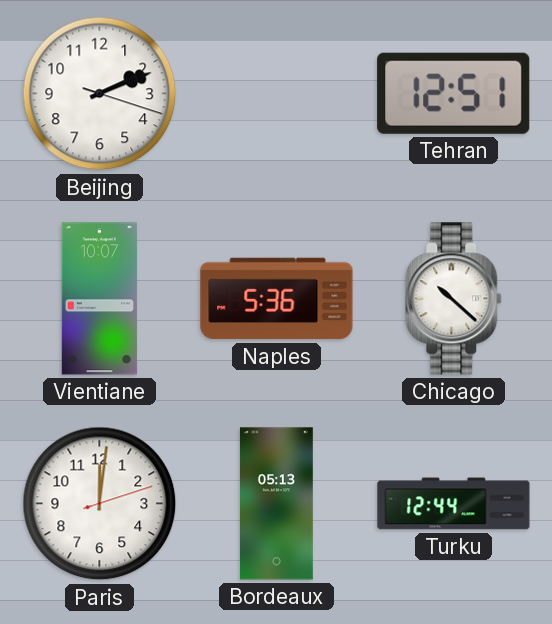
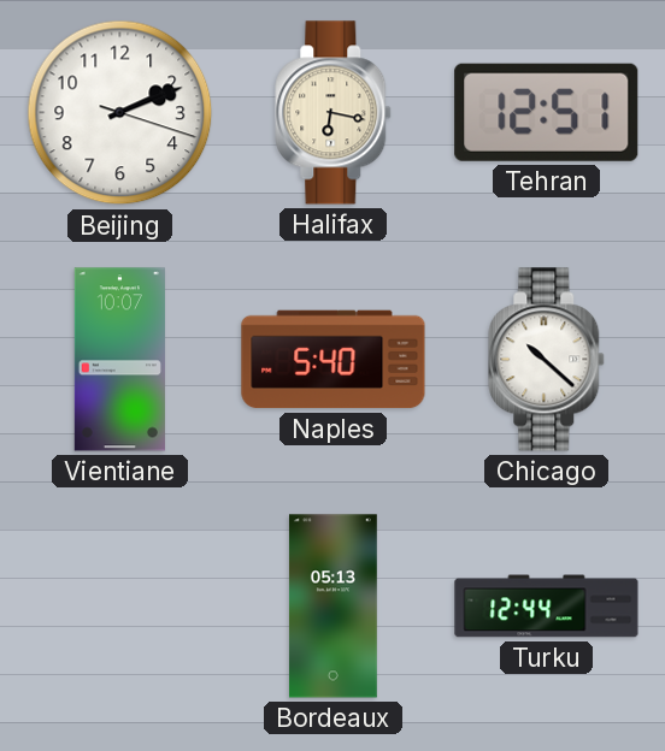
Halifax: none -> 6:17
Naples: 5:36 -> 5:40
Paris: 12:01 -> none
